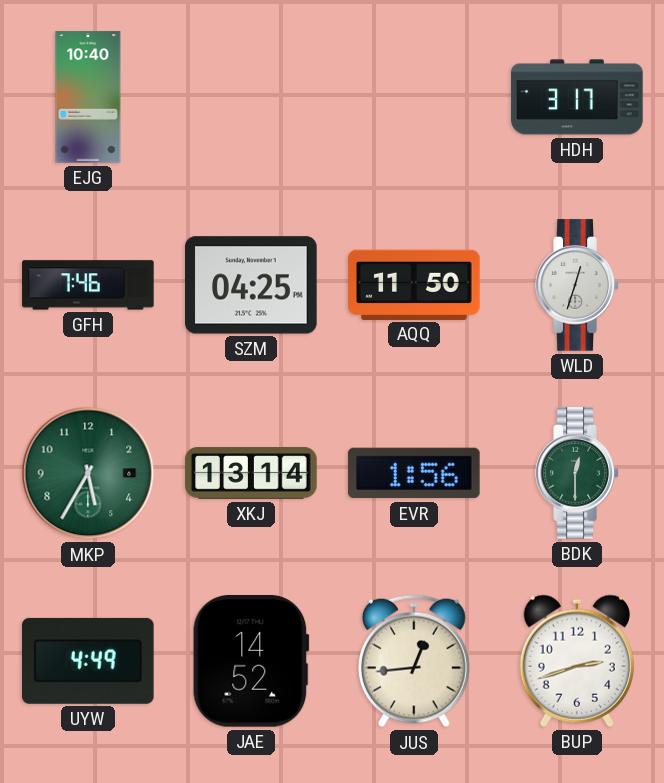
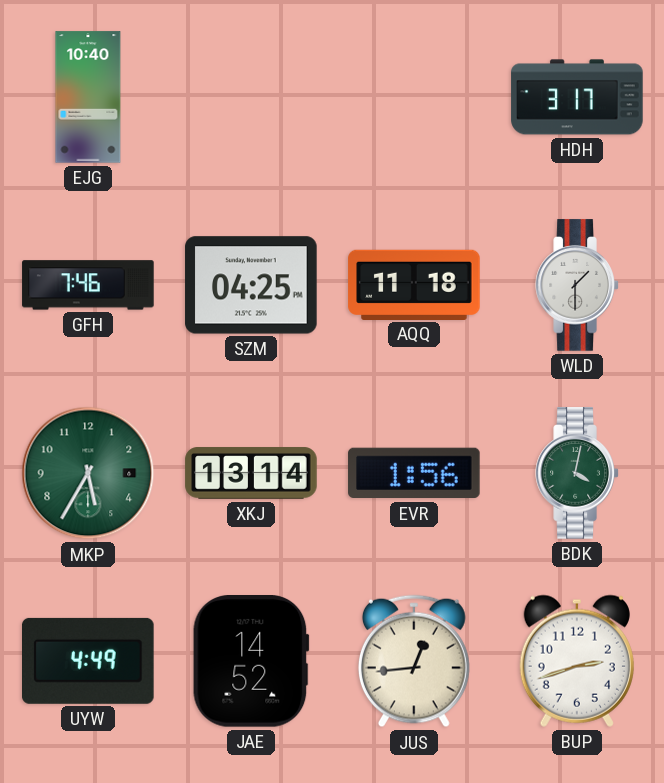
AQQ: 11:50 -> 11:18
WLD: 12:33 -> 1:30
BDK: 12:30 -> 4:02
